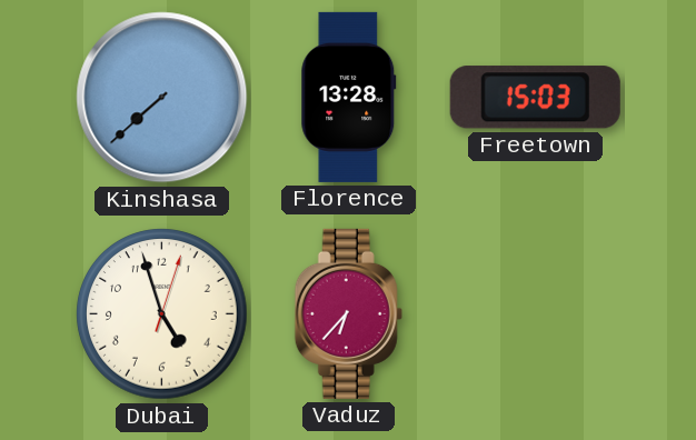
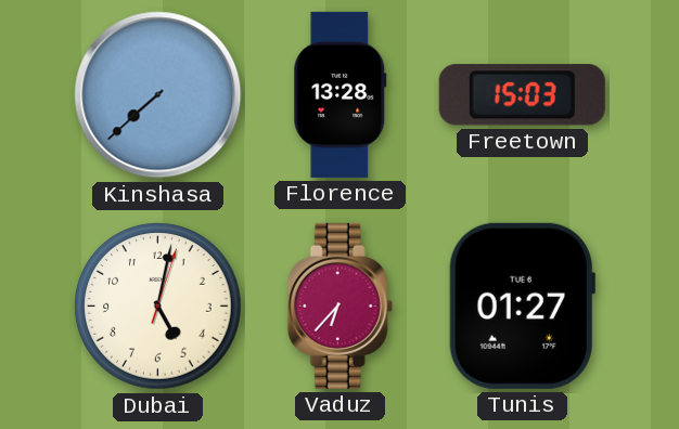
Dubai: 4:57 -> 5:02
Tunis: none -> 01:27
